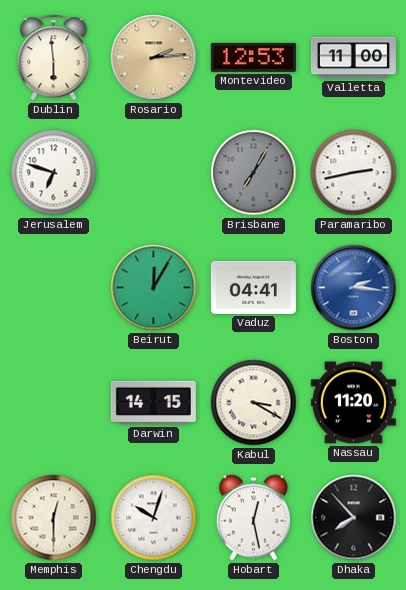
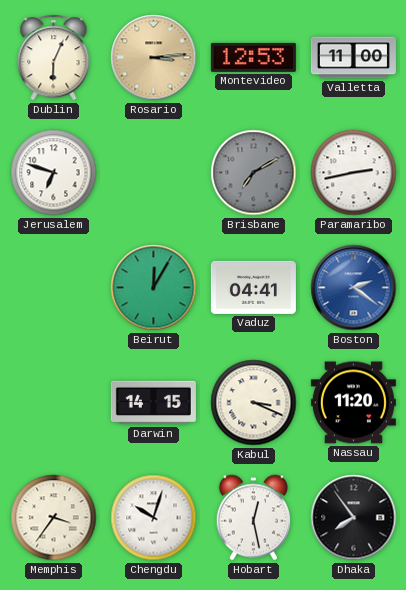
Dublin: 5:59 -> 6:04
Rosario: 2:14 -> 3:14
Brisbane: 7:05 -> 7:10
Boston: 2:16 -> 2:21
Kabul: 3:20 -> 3:19
Memphis: 12:30 -> 3:36
Dhaka: 7:53 -> 7:54
